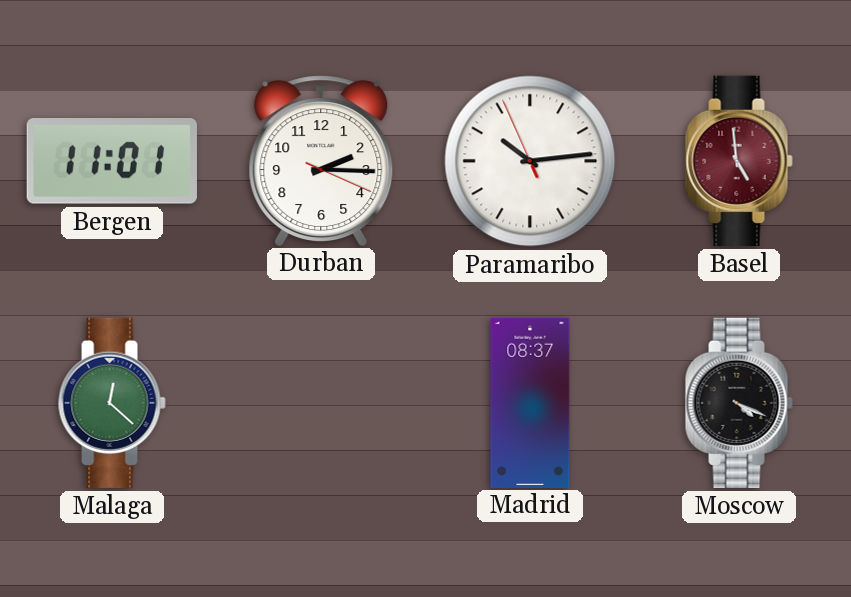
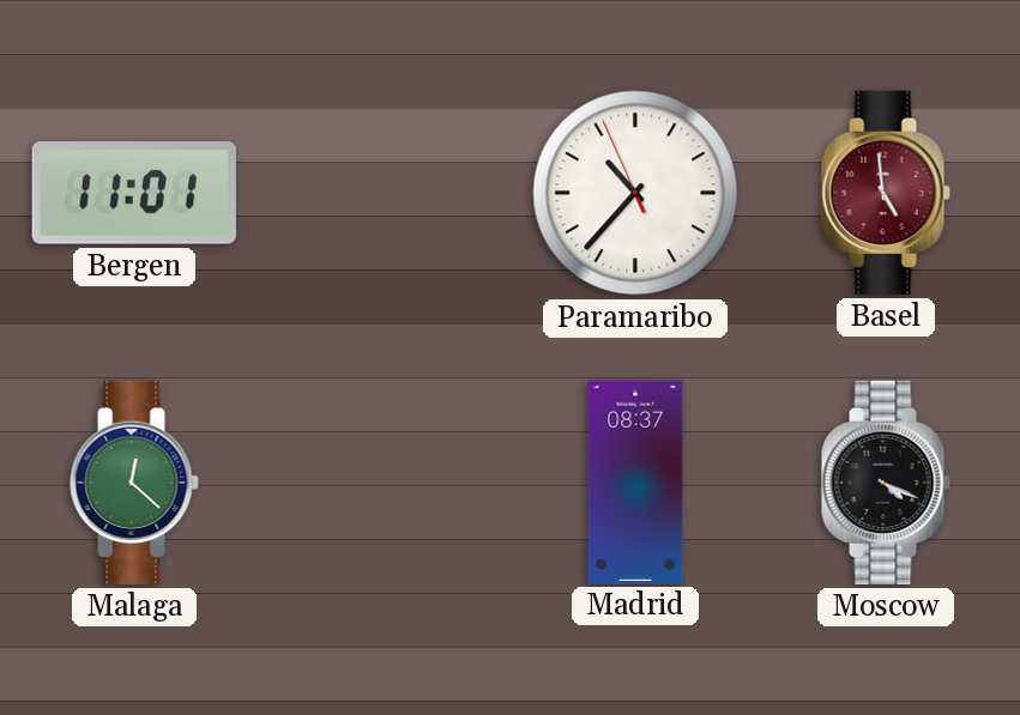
Durban: 2:15 -> none
Paramaribo: 10:13 -> 10:36
